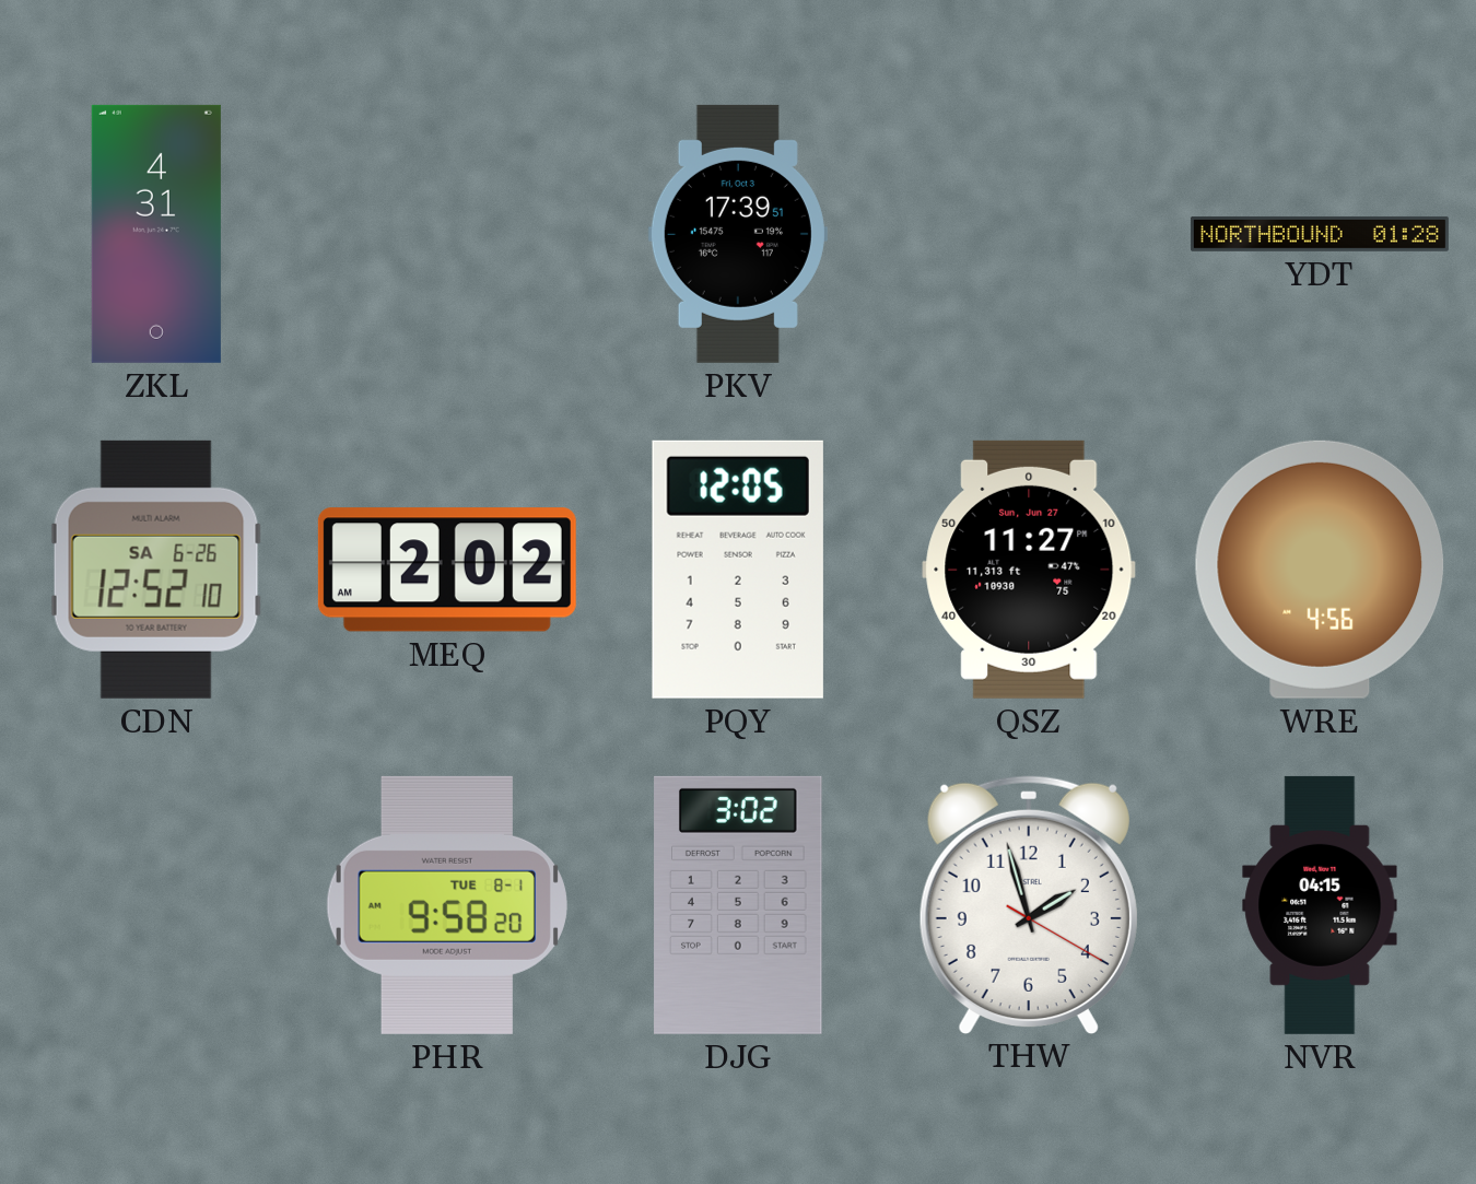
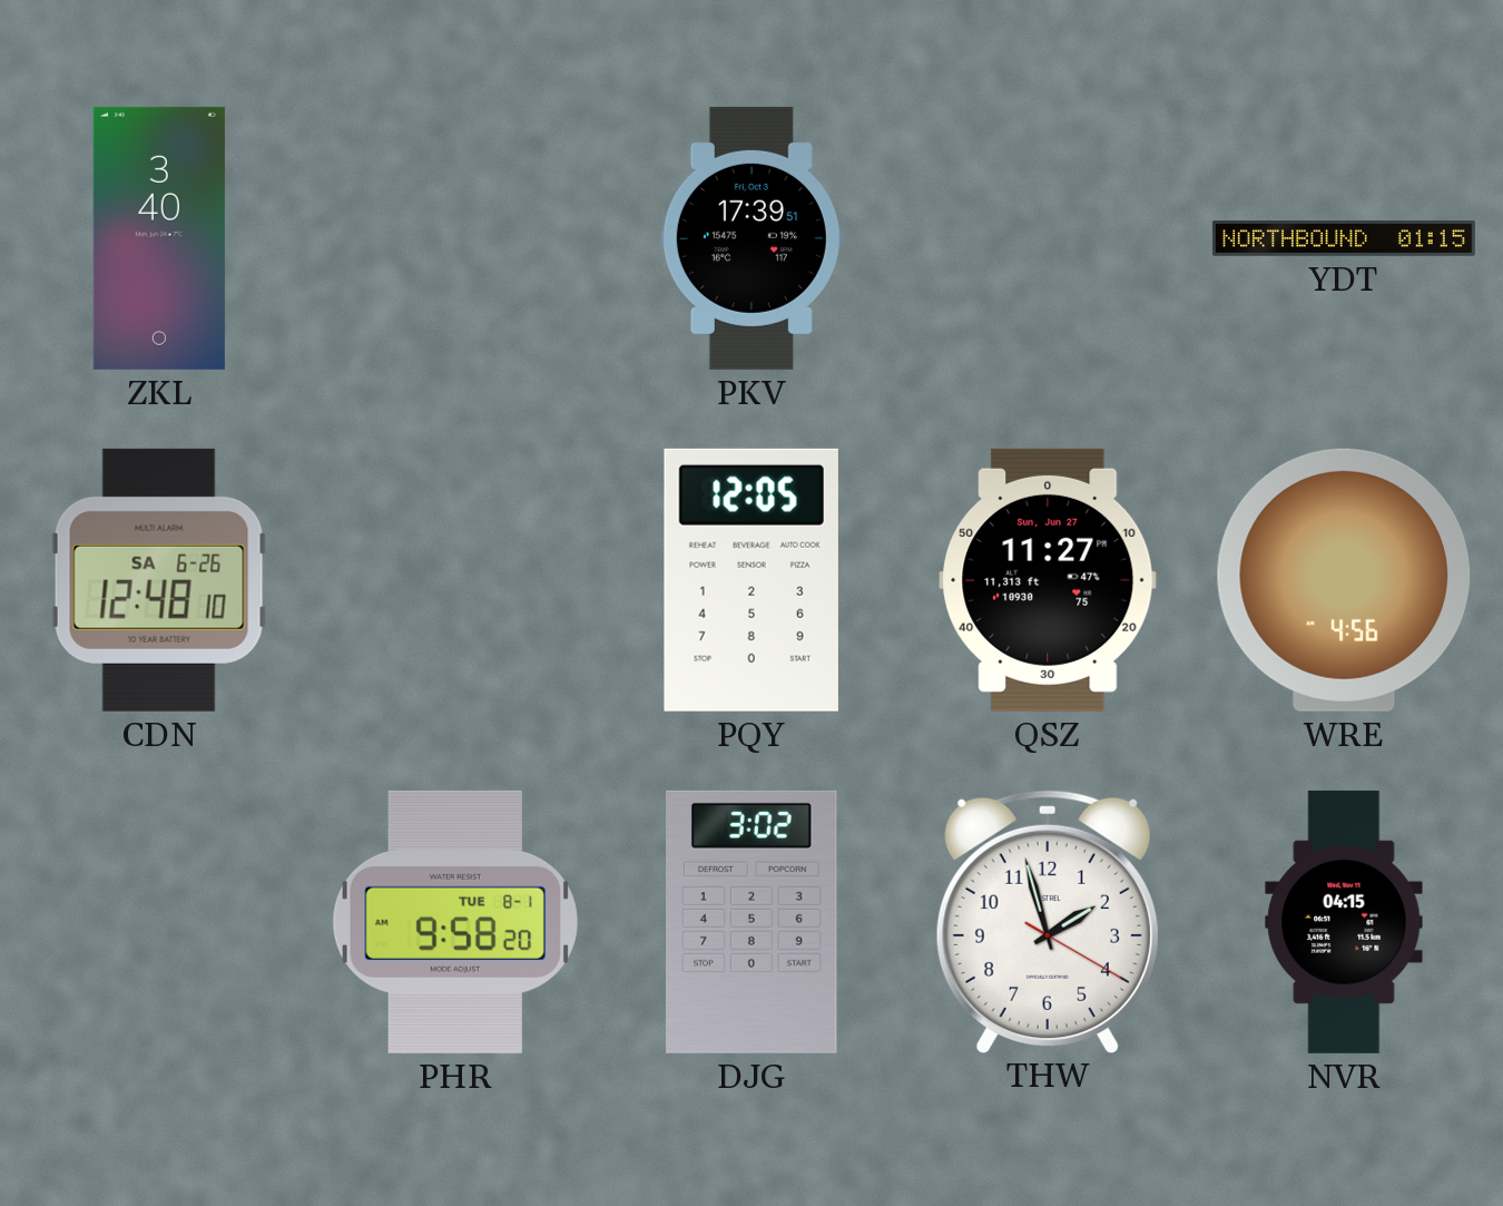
ZKL: 4:31 -> 3:40
YDT: 01:28 -> 01:15
CDN: 12:52 -> 12:48
MEQ: 2:02 -> none
